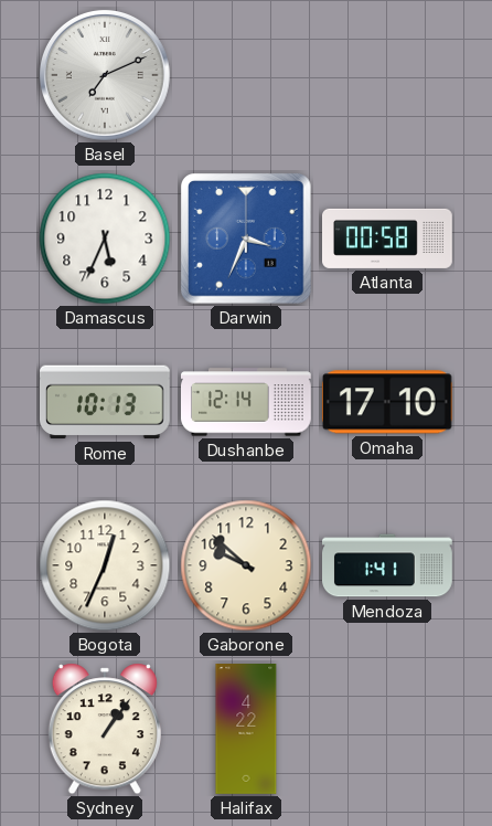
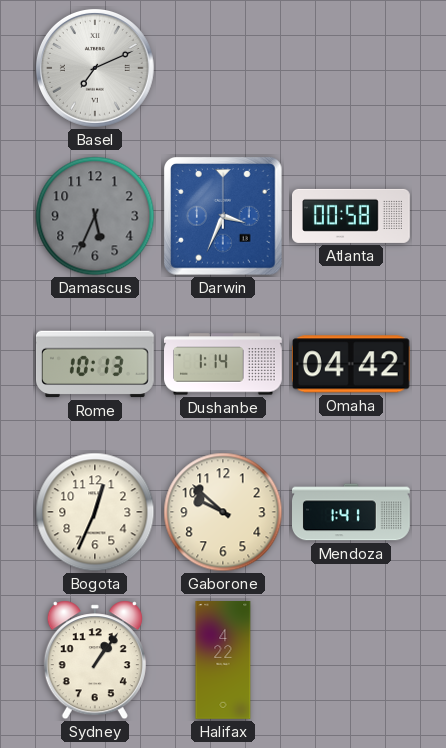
Damascus dial: white -> grey
Dushanbe: 12:14 -> 1:14
Omaha: 17:10 -> 04:42
